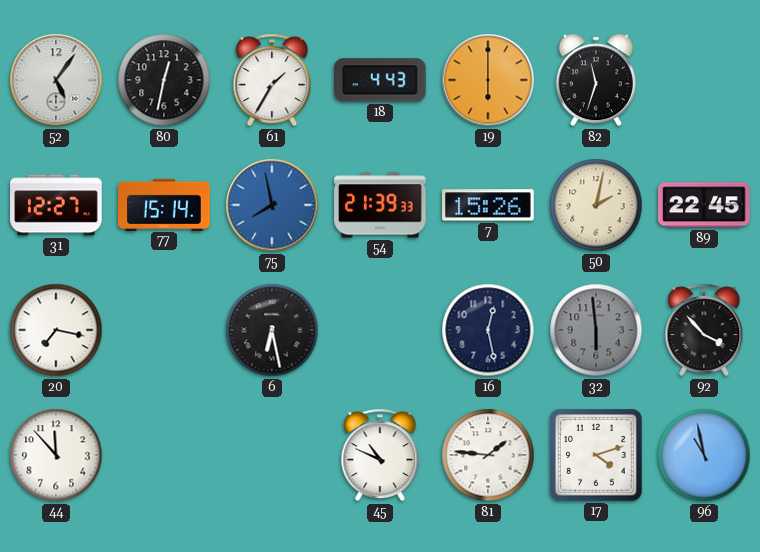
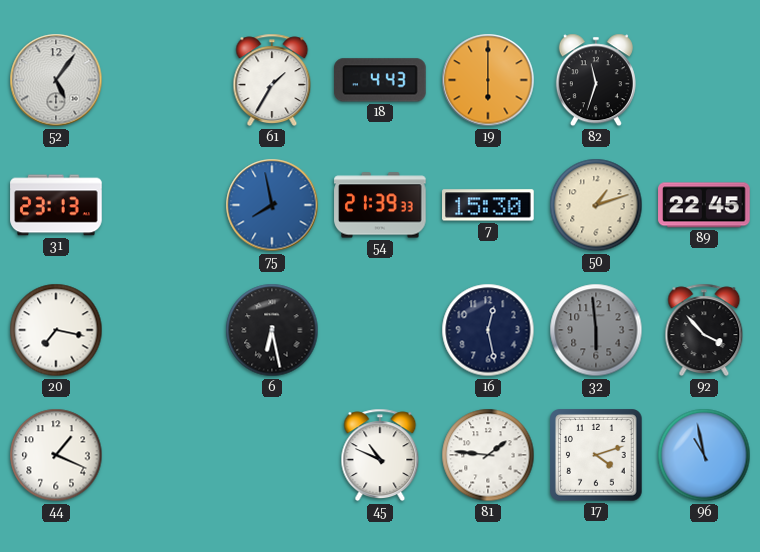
80: 12:32 -> none
31: 12:27 -> 23:13
77: 15:14 -> none
7: 15:26 -> 15:30
50: 2:02 -> 1:12
44: 11:53 -> 1:19
